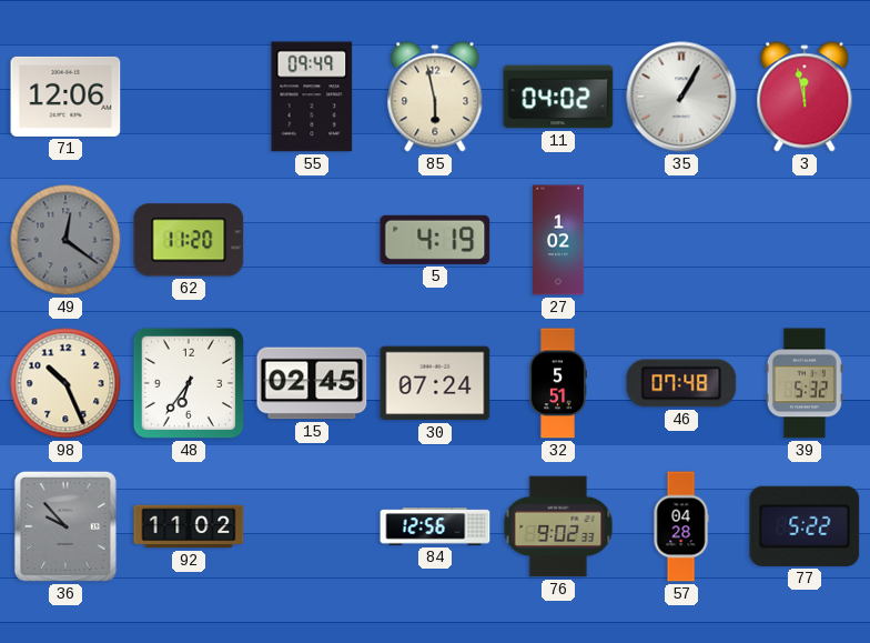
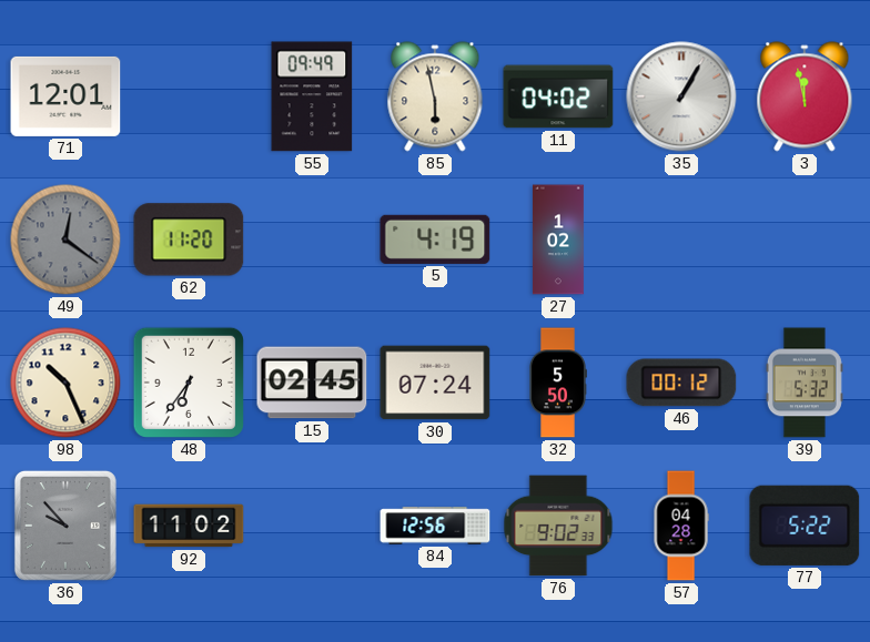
71: 12:06 -> 12:01
32: 5:51 -> 5:50
46: 07:48 -> 00:12
